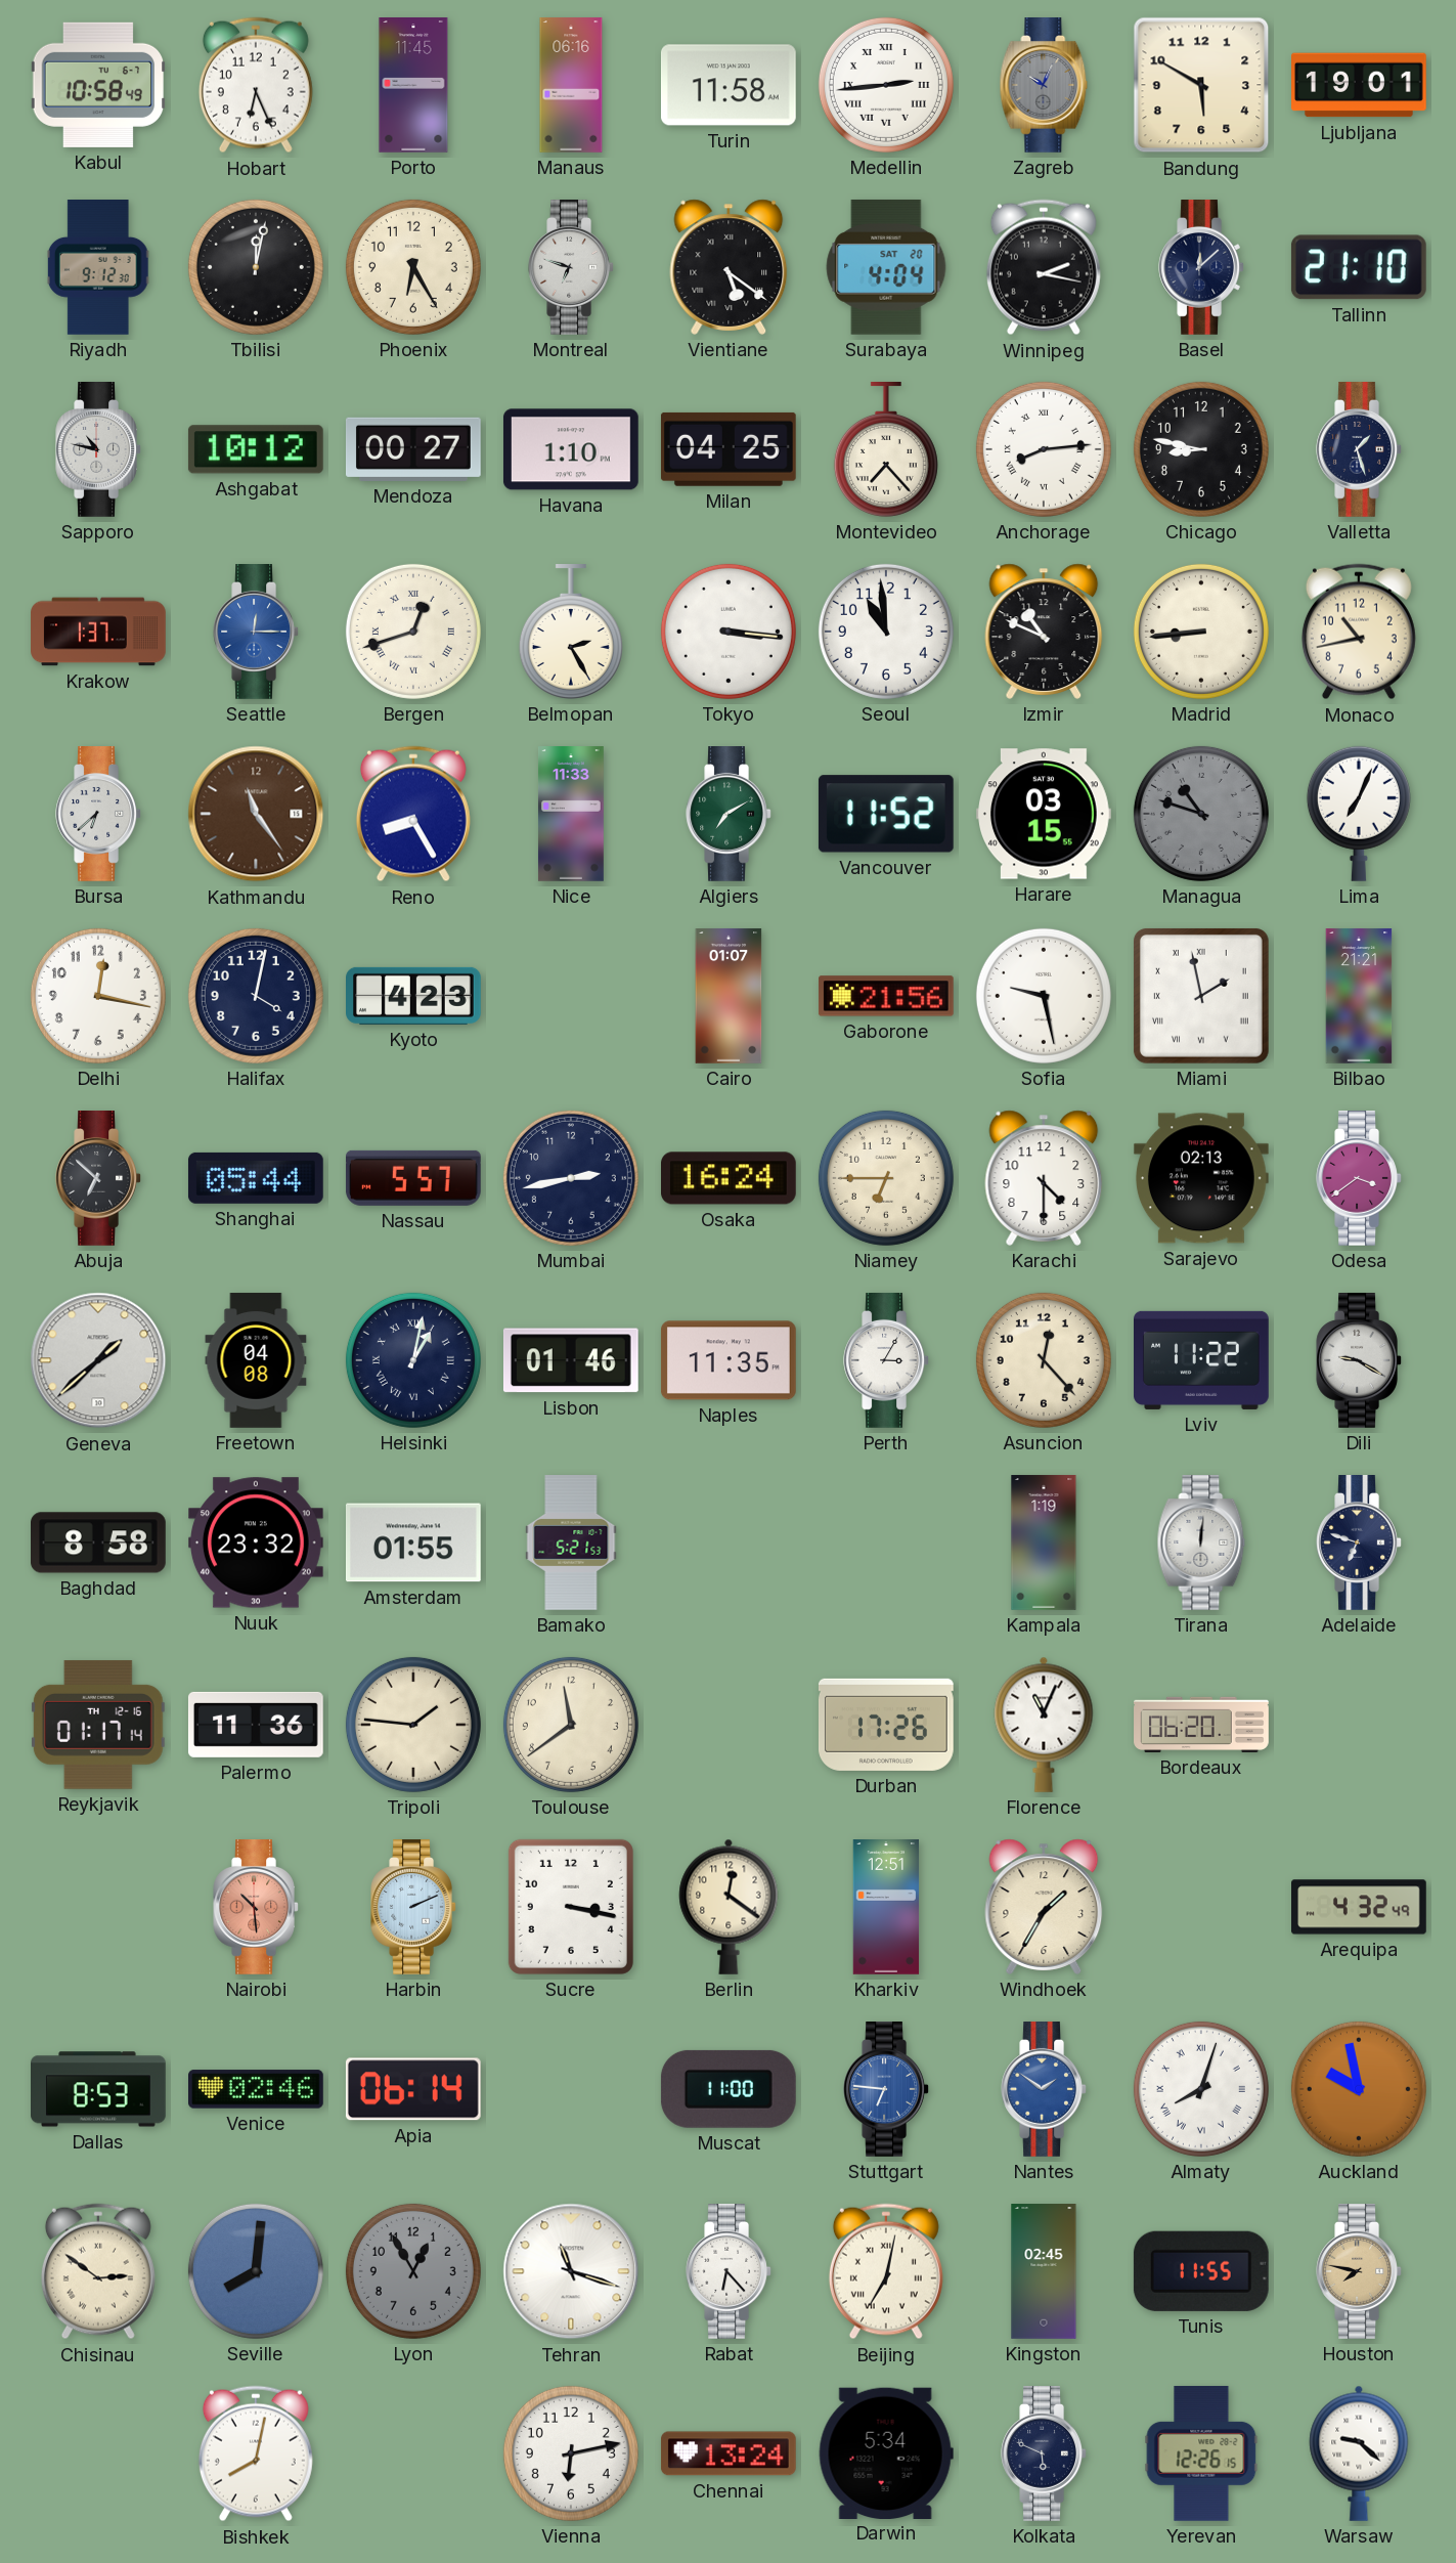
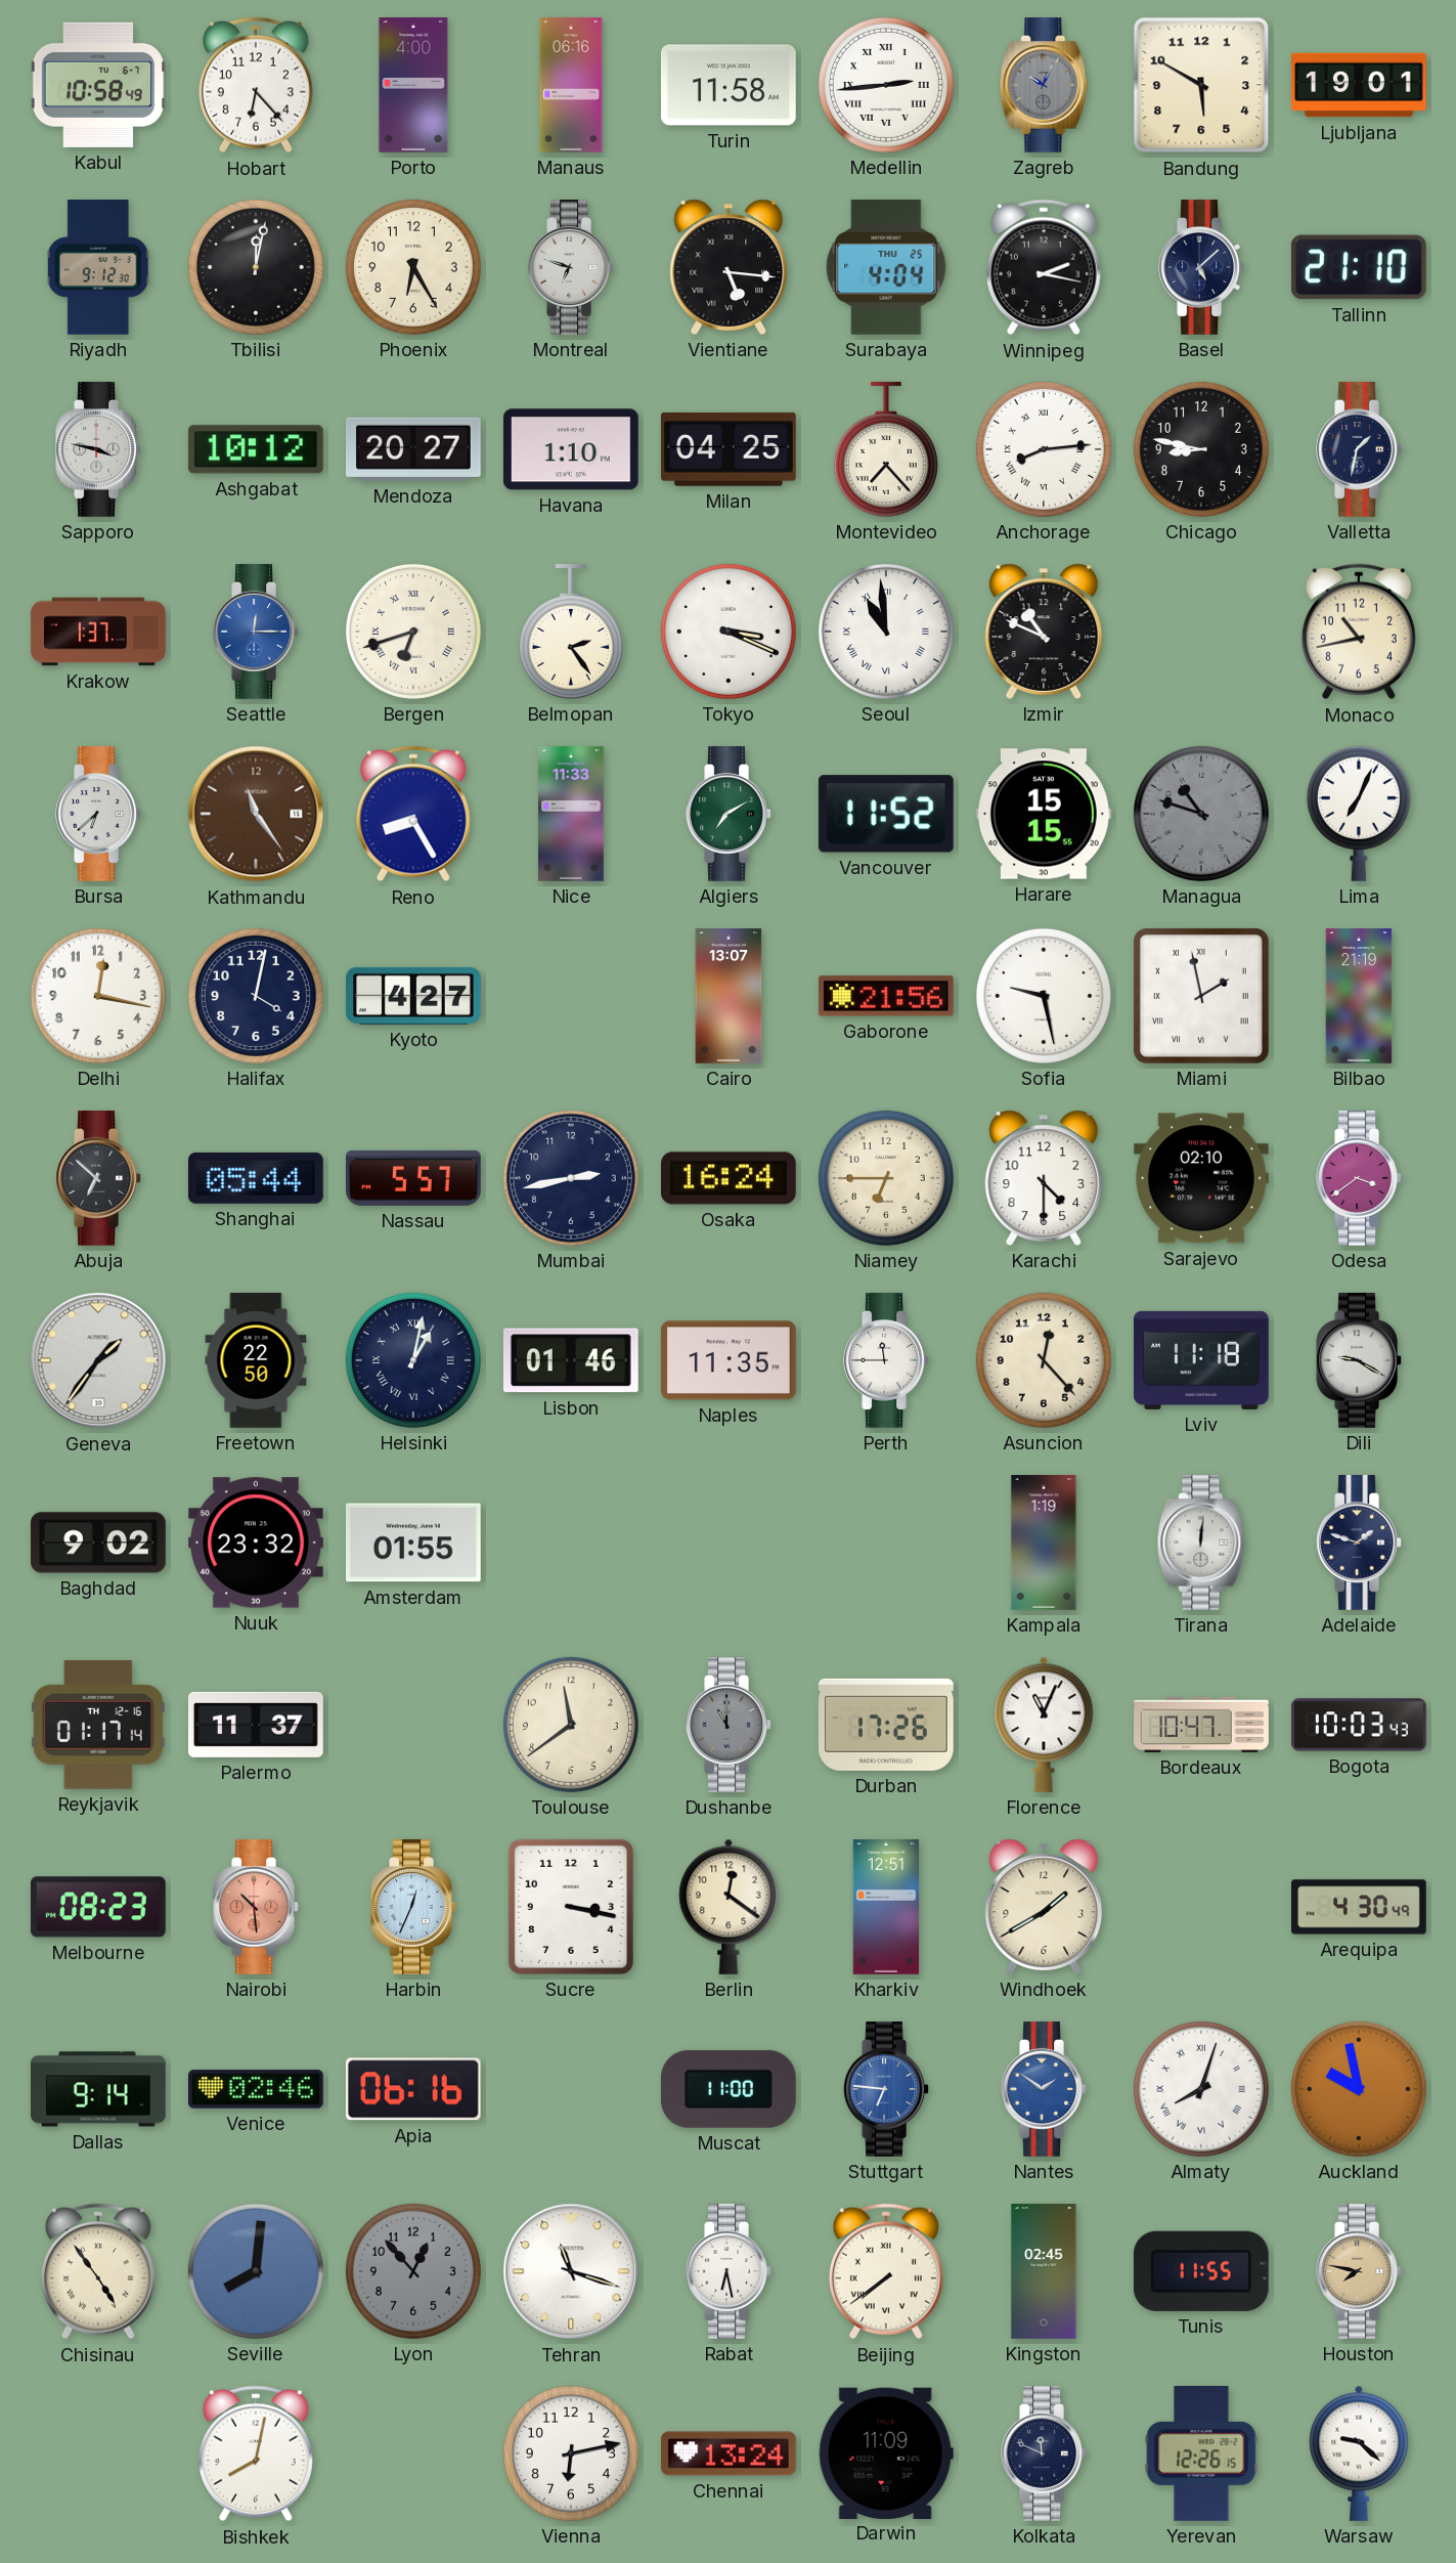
Hobart: 6:26 -> 6:23
Porto: 11:45 -> 4:00
Vientiane: 5:21 -> 5:16
Surabaya date: SAT 20 -> THU 25
Basel: 12:08 -> 5:08
Sapporo: 10:47 -> 3:47
Mendoza: 00:27 -> 20:27
Valletta: 1:27 -> 1:32
Bergen: 12:42 -> 6:42
Belmopan: 2:25 -> 2:24
Tokyo: 3:16 -> 3:19
Seoul numerals: Arabic -> Roman
Madrid: 8:44 -> none
Harare: 03:15 -> 15:15
Kyoto: 4:23 -> 4:27
Cairo: 01:07 -> 13:07
Bilbao: 21:21 -> 21:19
Sarajevo: 02:13 -> 02:10
Geneva: 1:38 -> 1:36
Freetown: 04:08 -> 22:50
Perth: 3:05 -> 11:45
Lviv: 11:22 -> 11:18
Baghdad: 8:58 -> 9:02
Bamako: 5:21 -> none
Adelaide: 6:48 -> 1:48
Palermo: 11:36 -> 11:37
Tripoli: 1:46 -> none
Dushanbe: none -> 11:00
Bordeaux: 06:20 -> 10:47
Bogota: none -> 10:03
Melbourne: none -> 08:23
Harbin: 2:11 -> 12:34
Windhoek: 1:35 -> 1:40
Arequipa: 4:32 -> 4:30
Dallas: 8:53 -> 9:14
Apia: 06:14 -> 06:16
Chisinau: 2:51 -> 4:54
Lyon: 12:55 -> 12:53
Rabat: 6:23 -> 6:28
Beijing: 7:02 -> 7:39
Darwin: 5:34 -> 11:09
Kolkata: 5:49 -> 11:49
